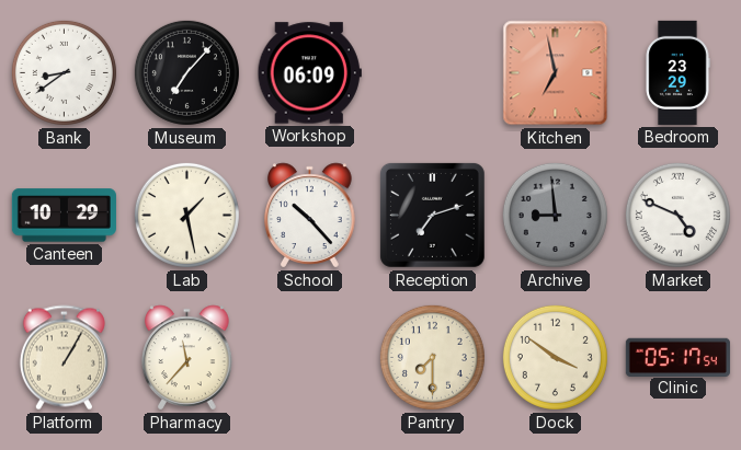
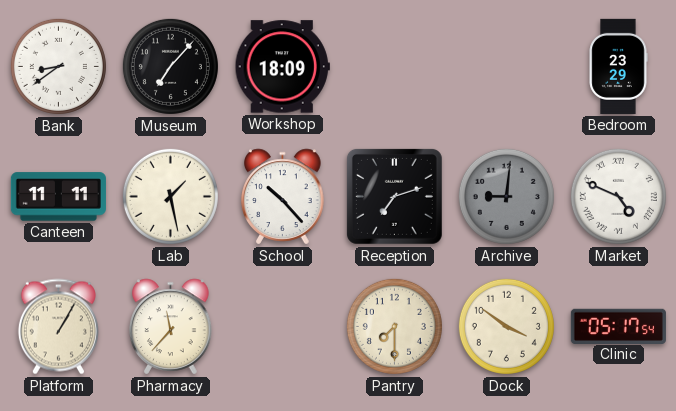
Workshop: 06:09 -> 18:09
Kitchen: 6:58 -> none
Canteen: 10:29 -> 11:11
Archive: 8:59 -> 9:01
